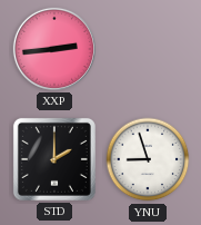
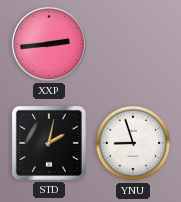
STD: 2:00 -> 2:02
